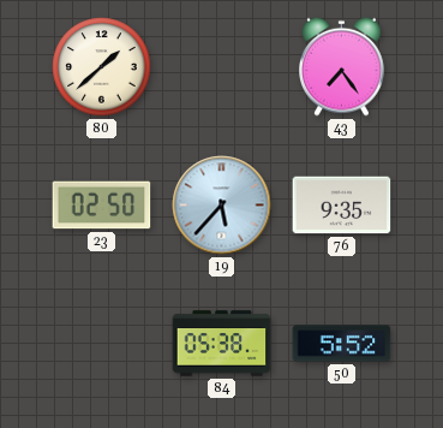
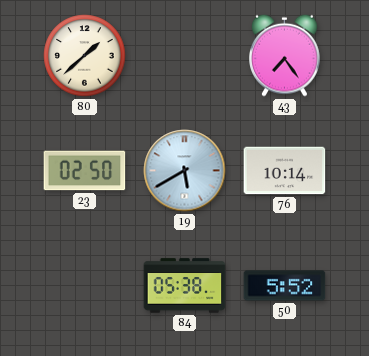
19: 5:37 -> 5:40
76: 9:35 -> 10:14
